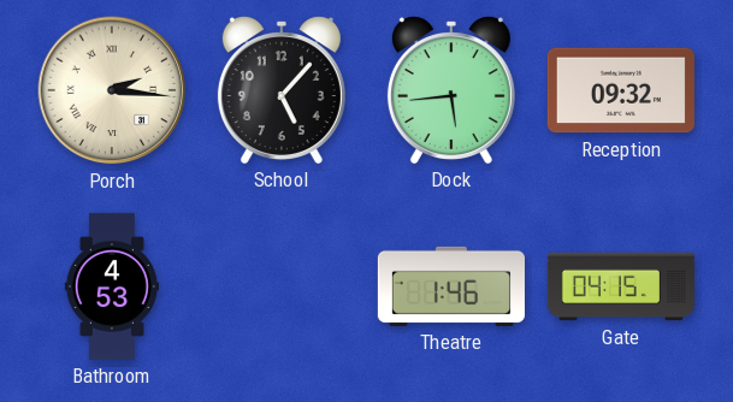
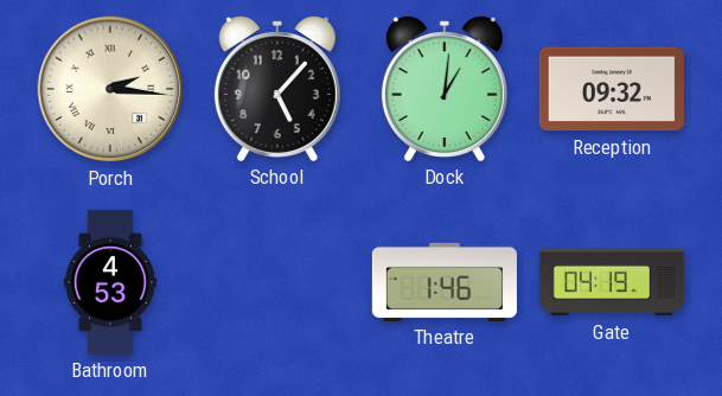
Dock: 5:44 -> 1:01
Gate: 04:15 -> 04:19
